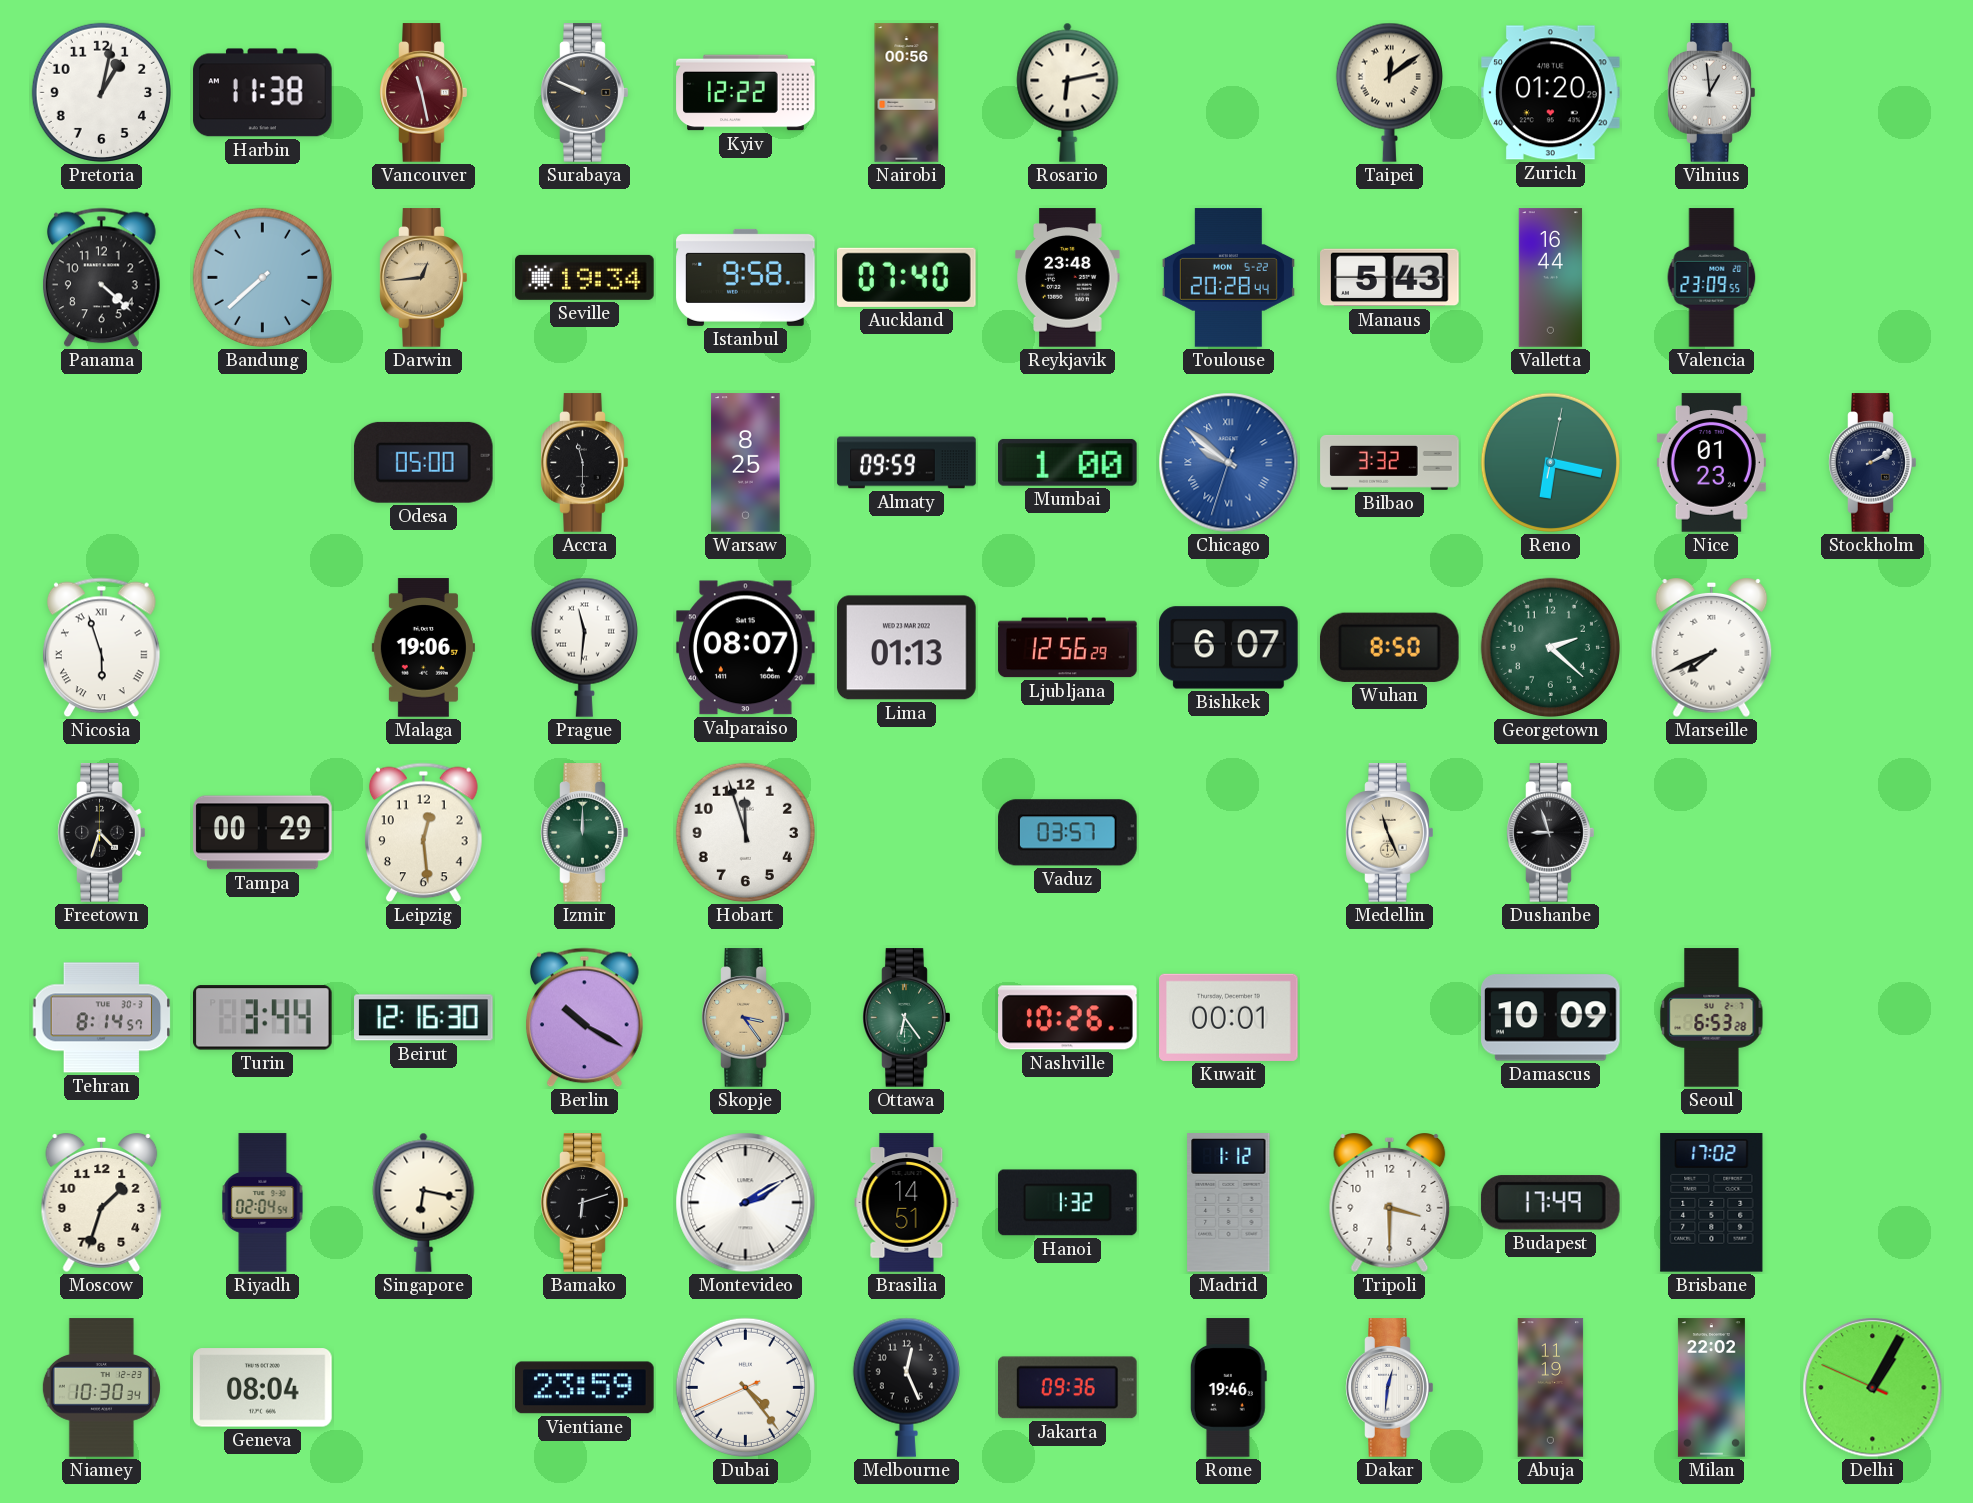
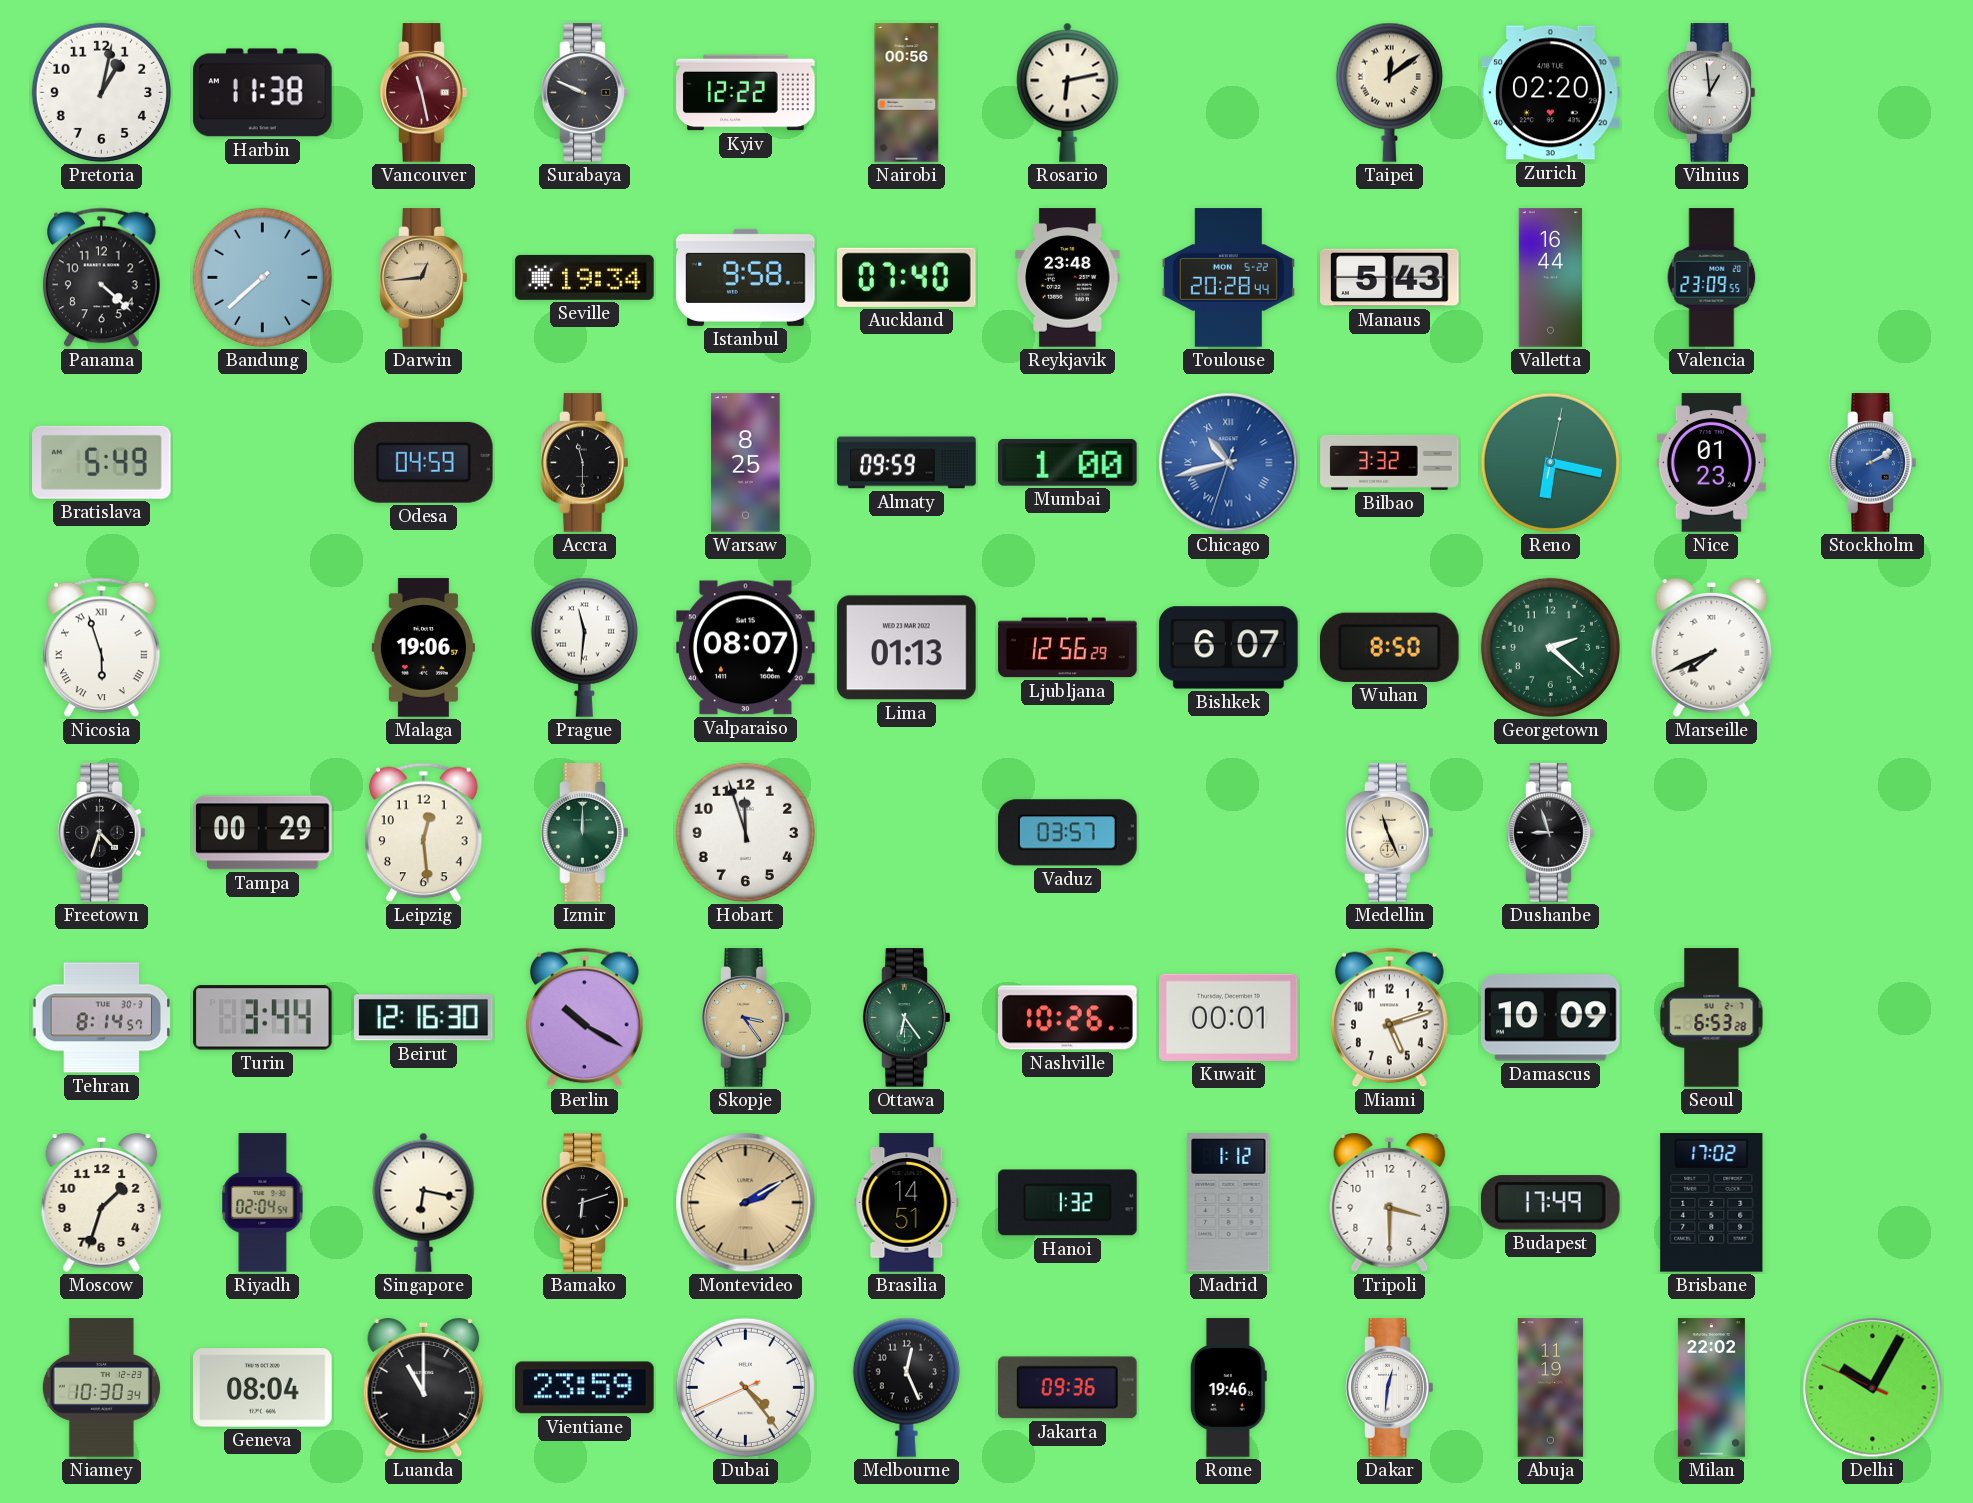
Zurich: 01:20 -> 02:20
Bratislava: none -> 5:49
Odesa: 05:00 -> 04:59
Chicago: 9:51 -> 10:42
Stockholm dial: navy -> blue
Miami: none -> 5:12
Montevideo dial: white -> champagne
Luanda: none -> 11:00
Delhi: 1:04 -> 10:04
